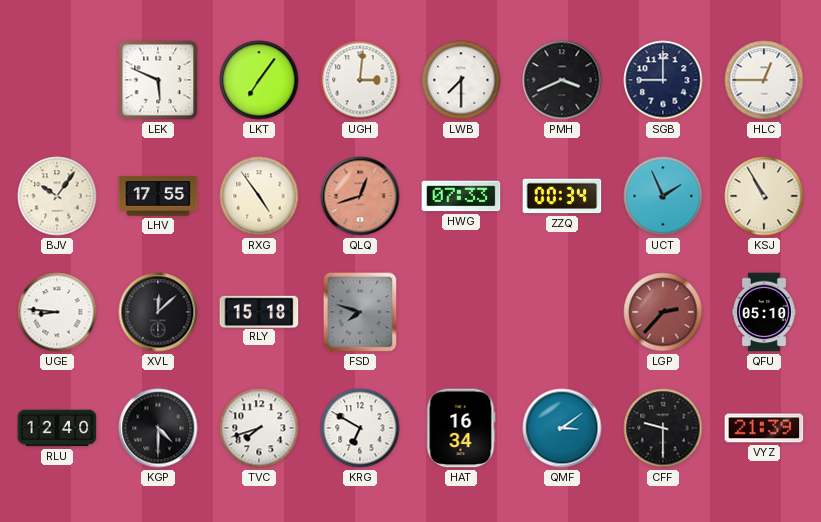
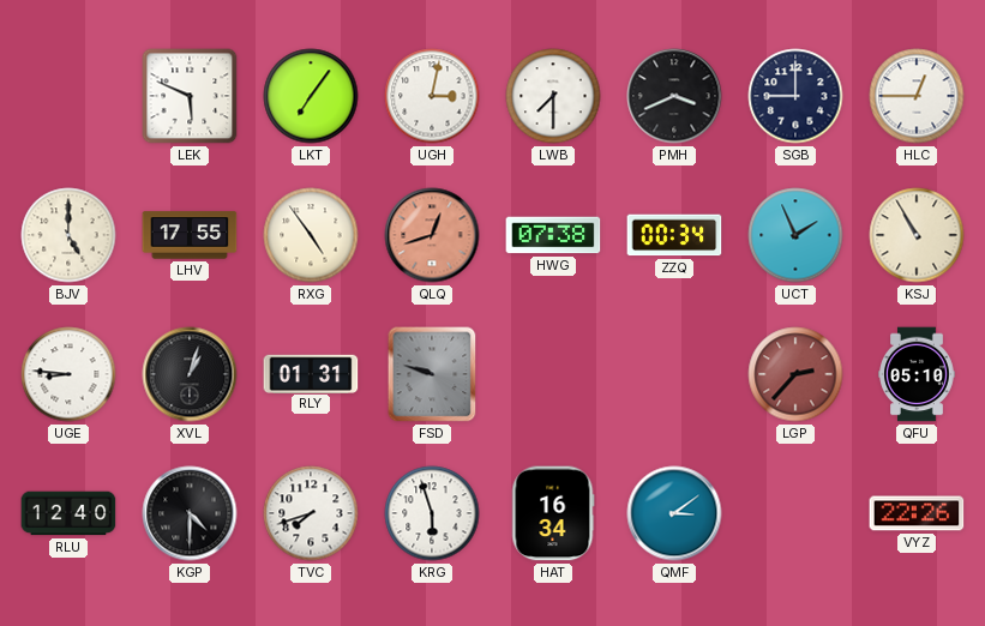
UGH: 3:01 -> 3:02
BJV: 10:06 -> 5:00
HWG: 07:33 -> 07:38
XVL: 12:08 -> 1:03
RLY: 15:18 -> 01:31
FSD: 7:48 -> 9:48
KRG: 6:50 -> 5:57
CFF: 9:30 -> none
VYZ: 21:39 -> 22:26
